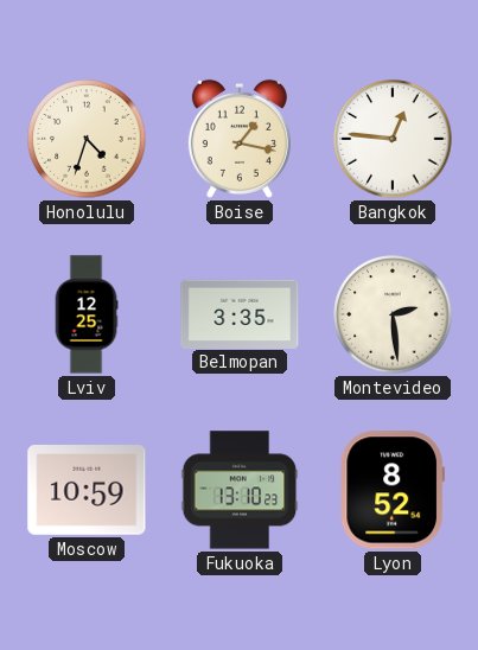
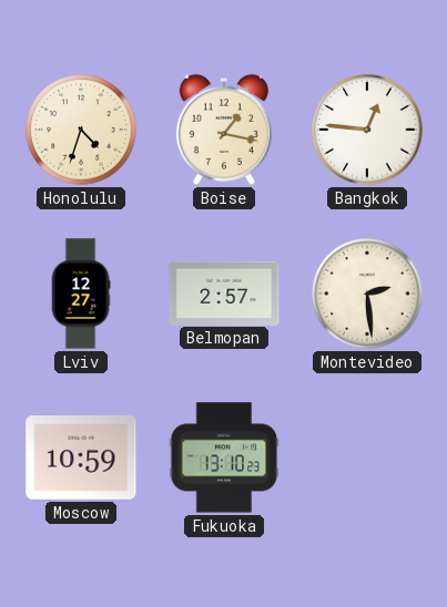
Lviv: 12:25 -> 12:27
Belmopan: 3:35 -> 2:57
Lyon: 8:52 -> none
